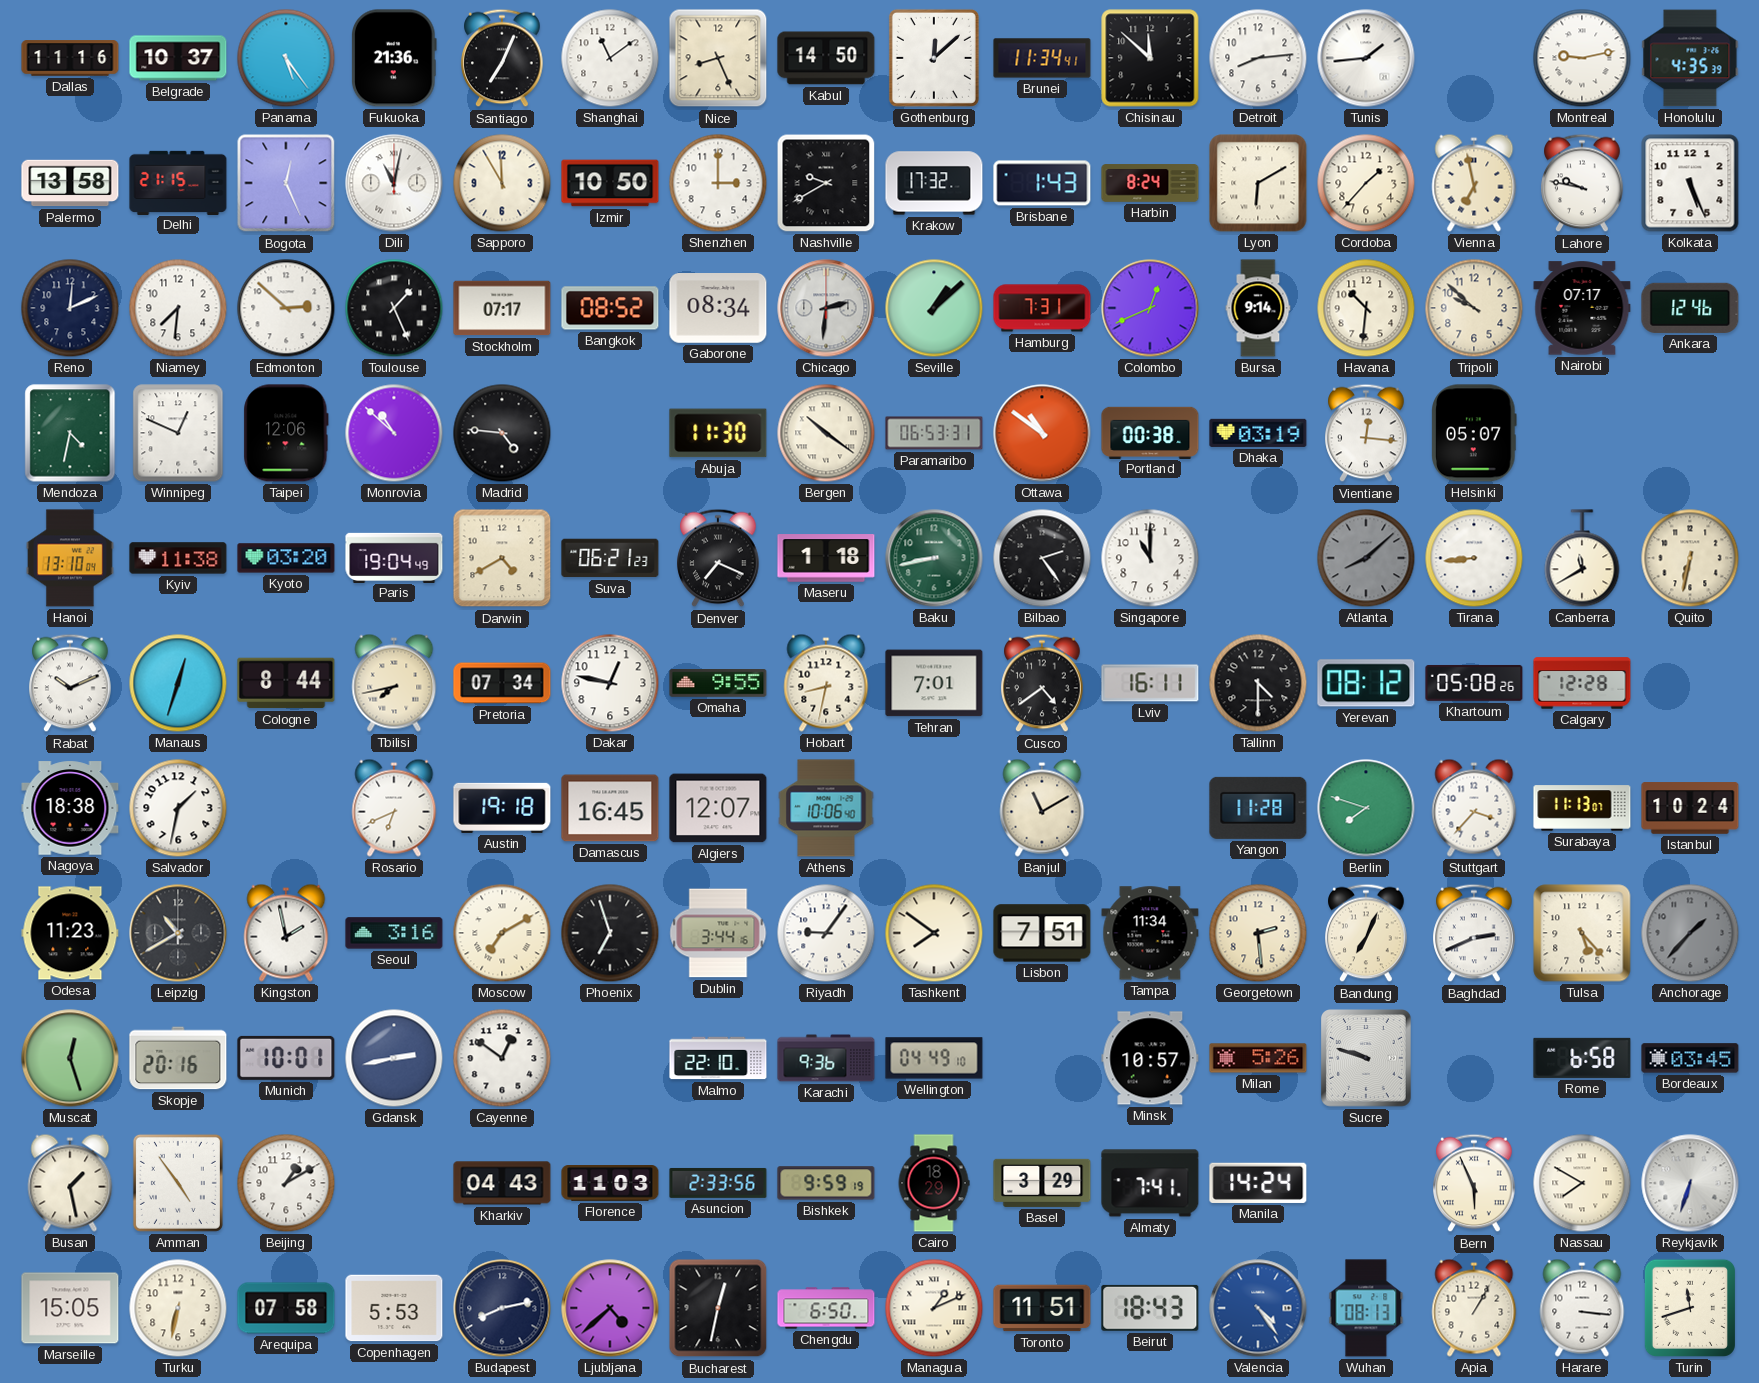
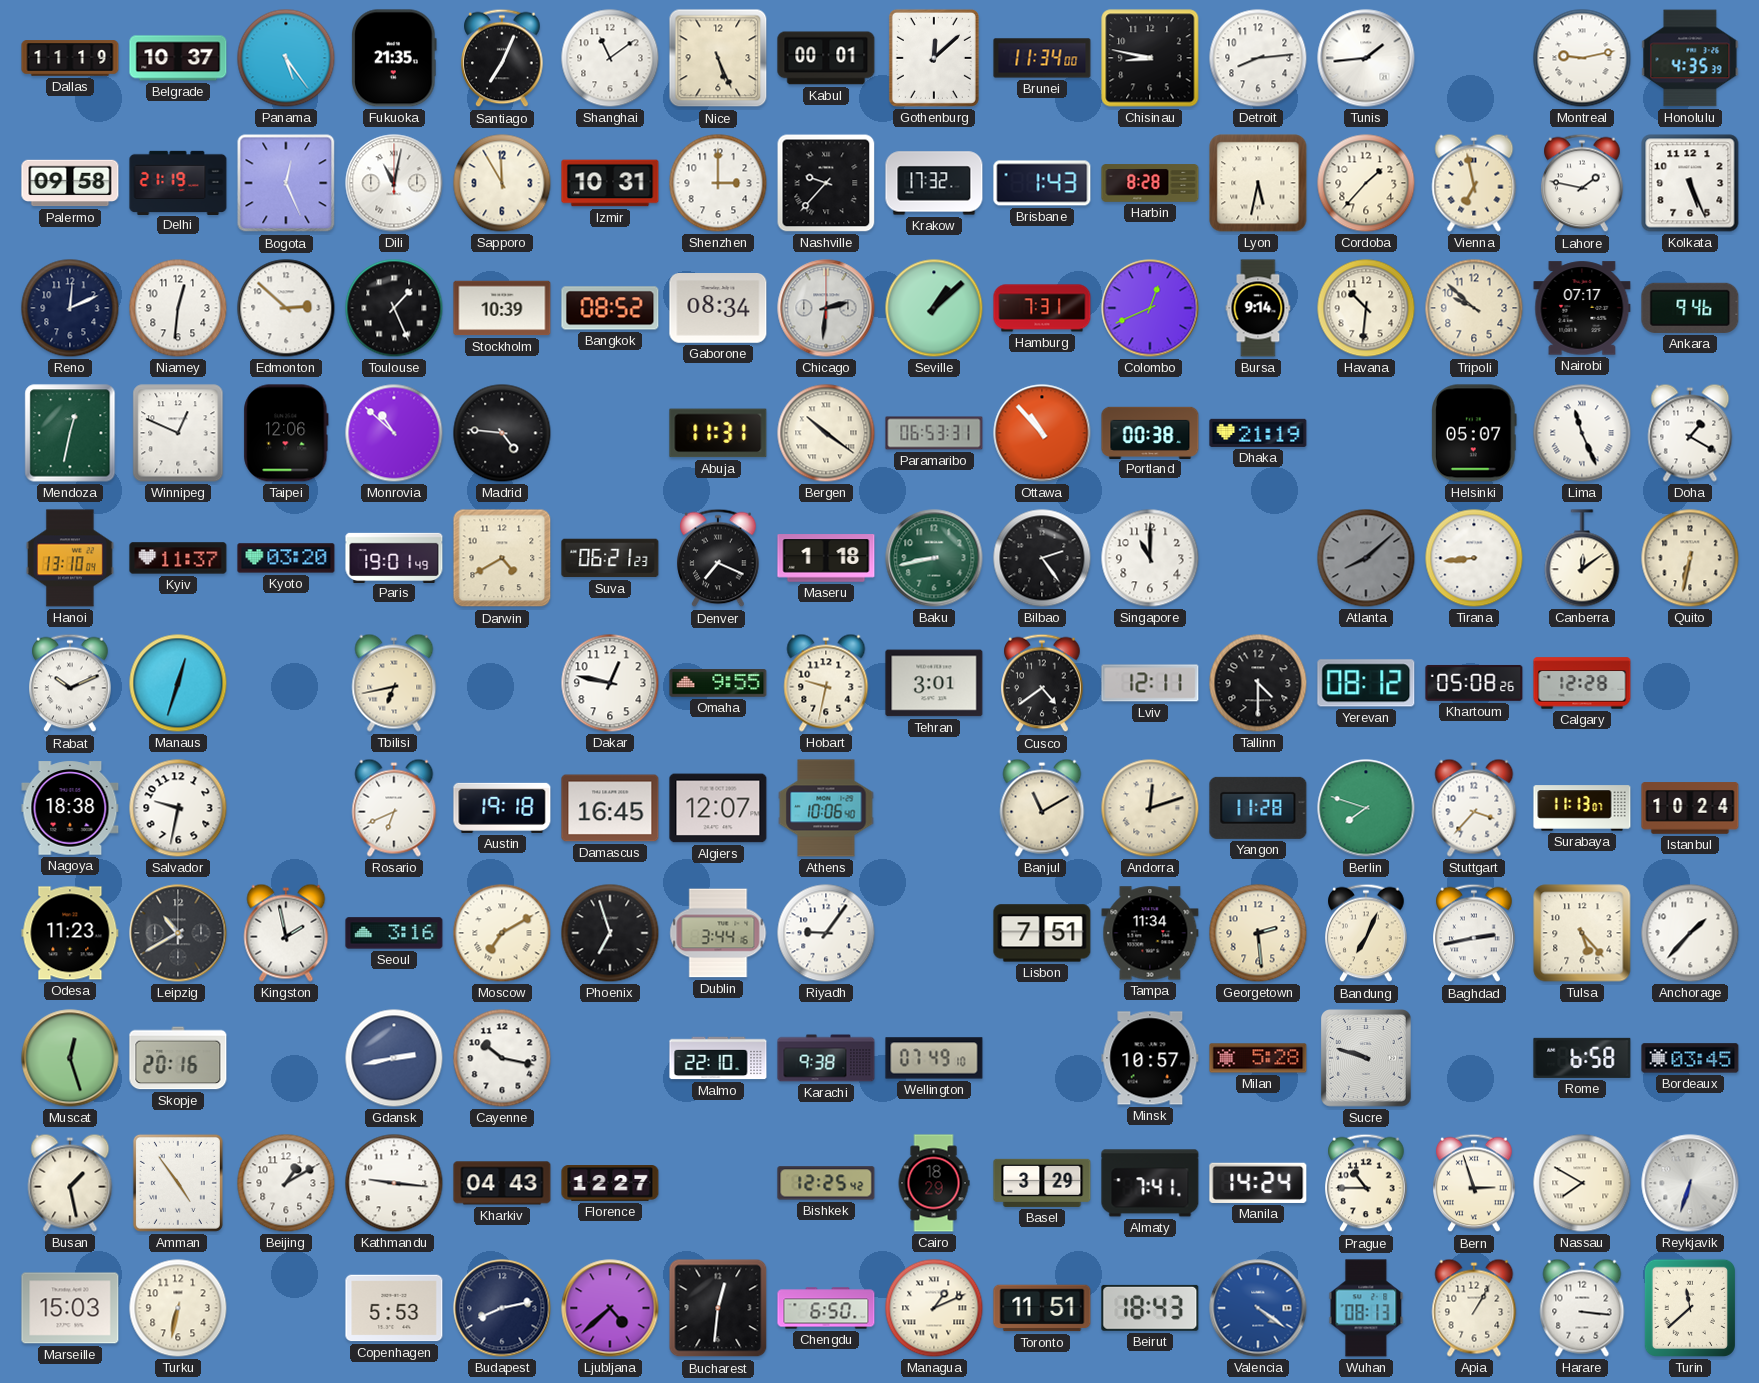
Dallas: 11:16 -> 11:19
Fukuoka: 21:36 -> 21:35
Nice: 8:26 -> 5:26
Kabul: 14:50 -> 00:01
Brunei: 11:34:41 -> 11:34:00
Chisinau: 11:52 -> 8:47
Palermo: 13:58 -> 09:58
Delhi: 21:15 -> 21:19
Izmir: 10:50 -> 10:31
Nashville: 9:40 -> 9:37
Harbin: 8:24 -> 8:28
Lyon: 6:10 -> 5:32
Lahore: 9:47 -> 1:47
Niamey: 7:31 -> 12:31
Stockholm: 07:17 -> 10:39
Ankara: 12:46 -> 9:46
Mendoza: 4:32 -> 12:32
Abuja: 11:30 -> 11:31
Ottawa: 10:51 -> 10:53
Dhaka: 03:19 -> 21:19
Vientiane: 12:16 -> none
Lima: none -> 11:26
Doha: none -> 1:20
Kyiv: 11:38 -> 11:37
Paris: 19:04 -> 19:01
Canberra: 11:40 -> 12:09
Cologne: 8:44 -> none
Tbilisi: 7:43 -> 6:43
Pretoria: 07:34 -> none
Hobart: 8:32 -> 9:32
Tehran: 7:01 -> 3:01
Lviv: 16:11 -> 12:11
Salvador: 1:32 -> 9:32
Andorra: none -> 12:12
Tashkent: 7:51 -> none
Baghdad: 2:41 -> 2:43
Anchorage dial: grey -> white
Munich: 10:01 -> none
Cayenne: 12:51 -> 10:17
Karachi: 9:36 -> 9:38
Wellington: 04:49 -> 07:49
Milan: 5:26 -> 5:28
Kathmandu: none -> 9:16
Florence: 11:03 -> 12:27
Asuncion: 2:33 -> none
Bishkek: 9:59 -> 12:25
Prague: none -> 10:45
Bern: 5:56 -> 2:57
Marseille: 15:05 -> 15:03
Arequipa: 07:58 -> none
Bucharest: 12:32 -> 12:31
Valencia: 4:24 -> 4:21
Turin: 11:42 -> 11:38
